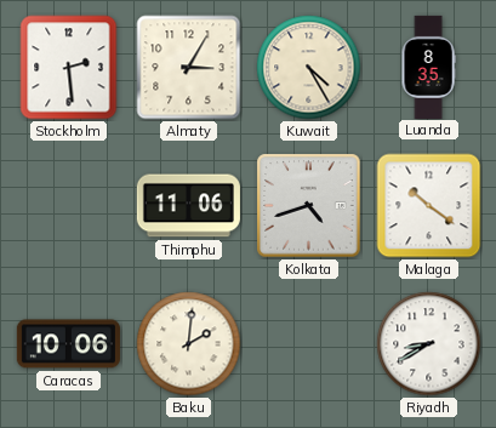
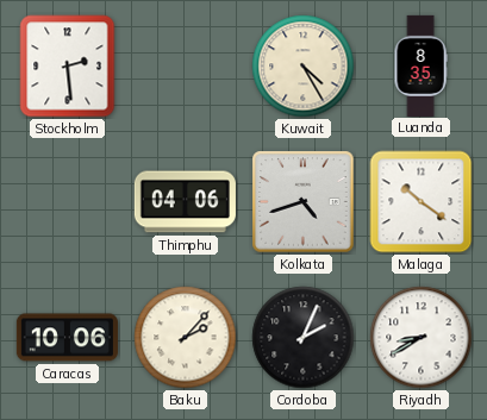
Almaty: 3:05 -> none
Thimphu: 11:06 -> 04:06
Baku: 2:01 -> 2:07
Cordoba: none -> 2:04
